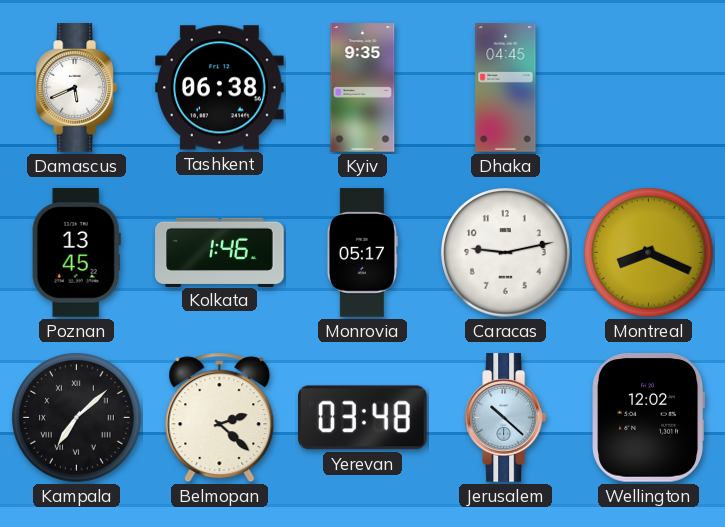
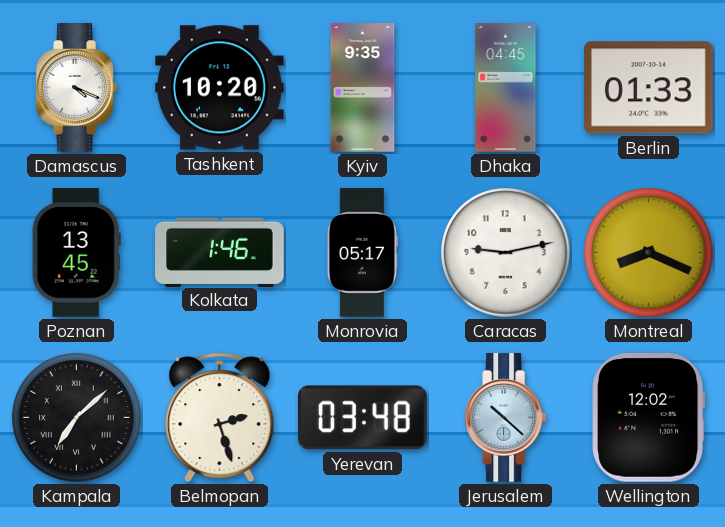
Damascus: 5:41 -> 4:19
Tashkent: 06:38 -> 10:20
Berlin: none -> 01:33
Belmopan: 2:22 -> 2:27
